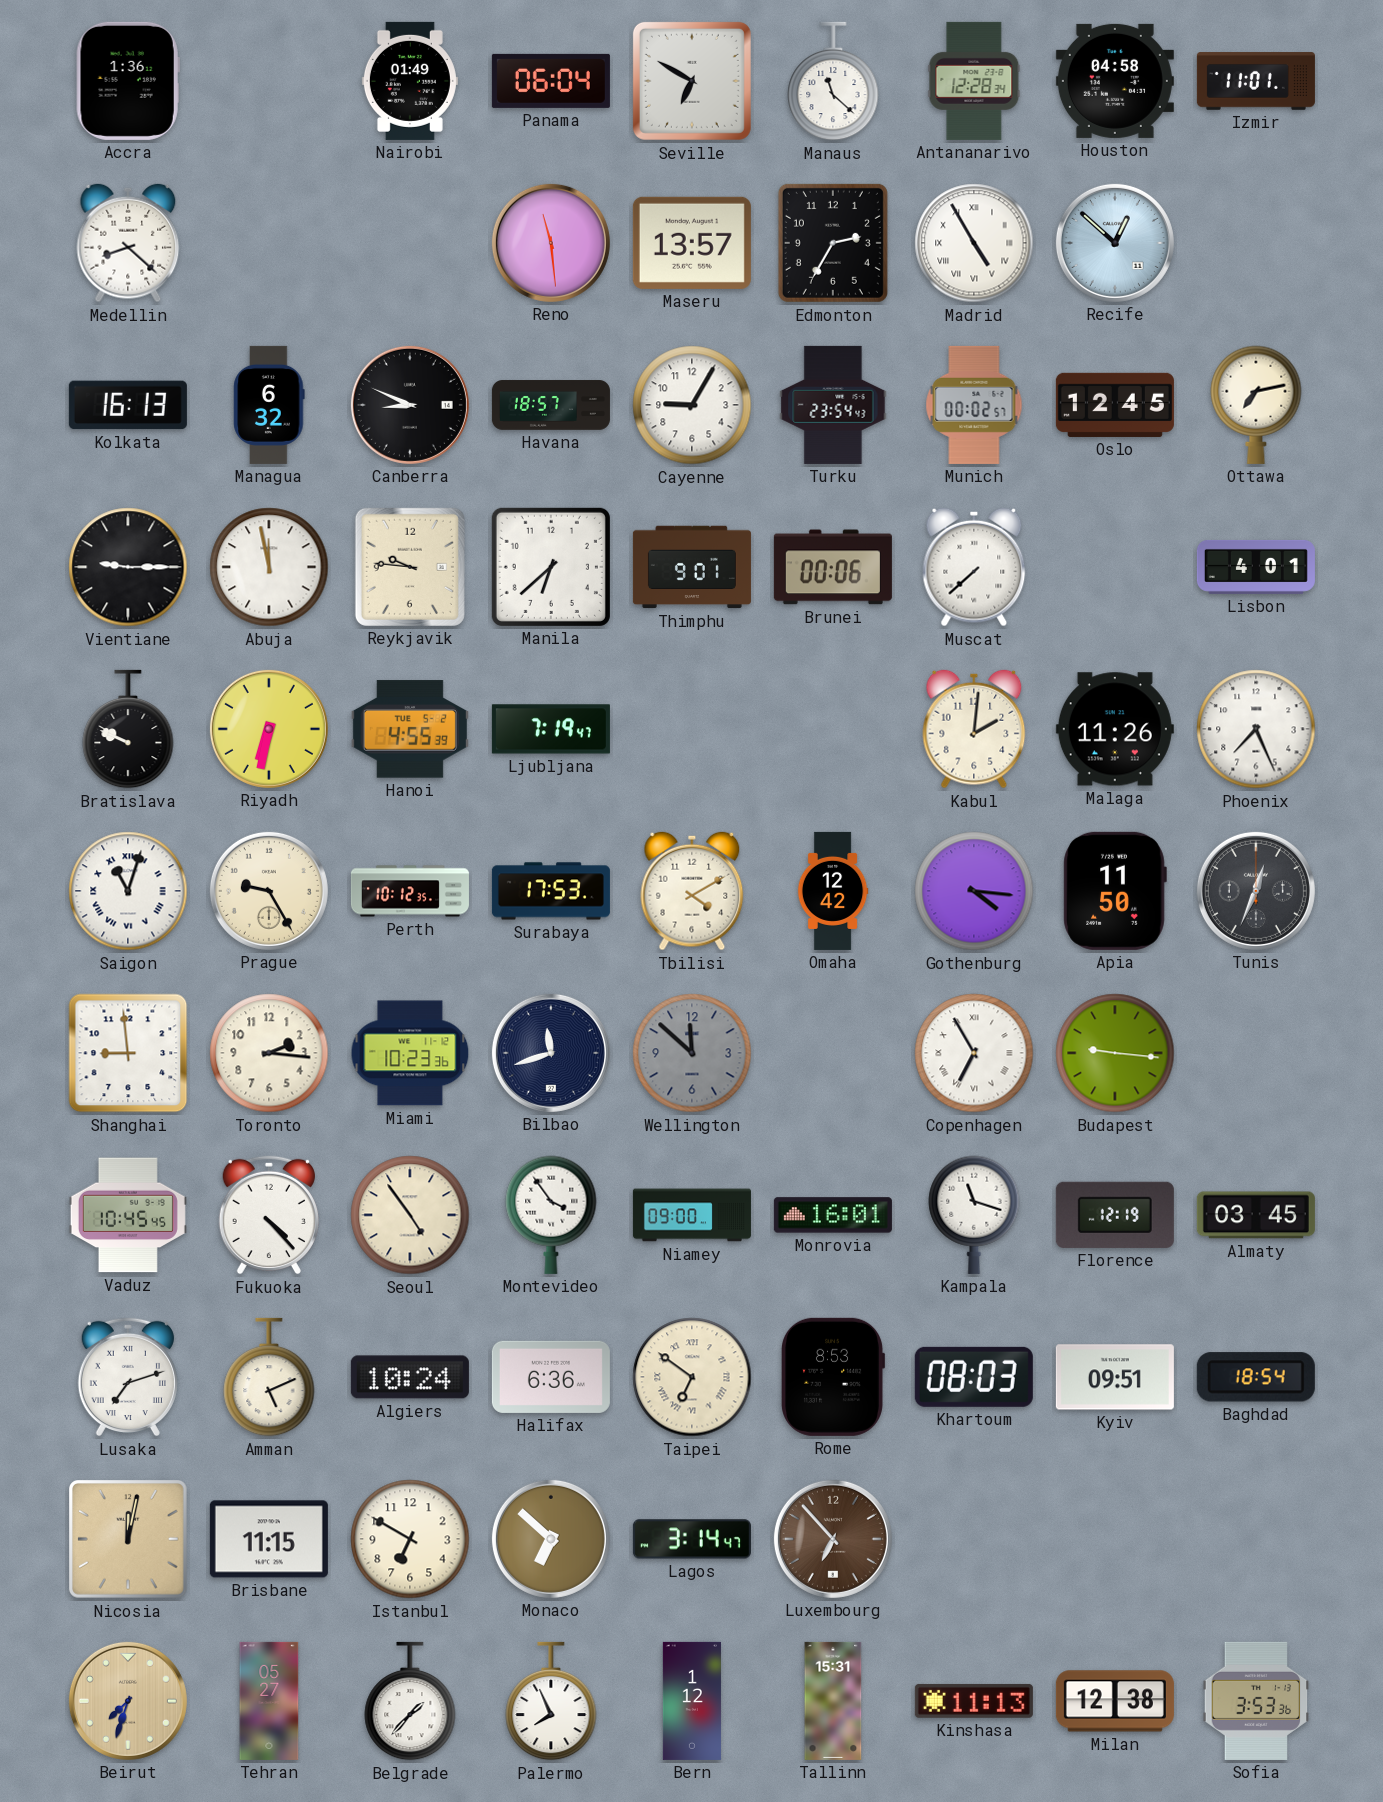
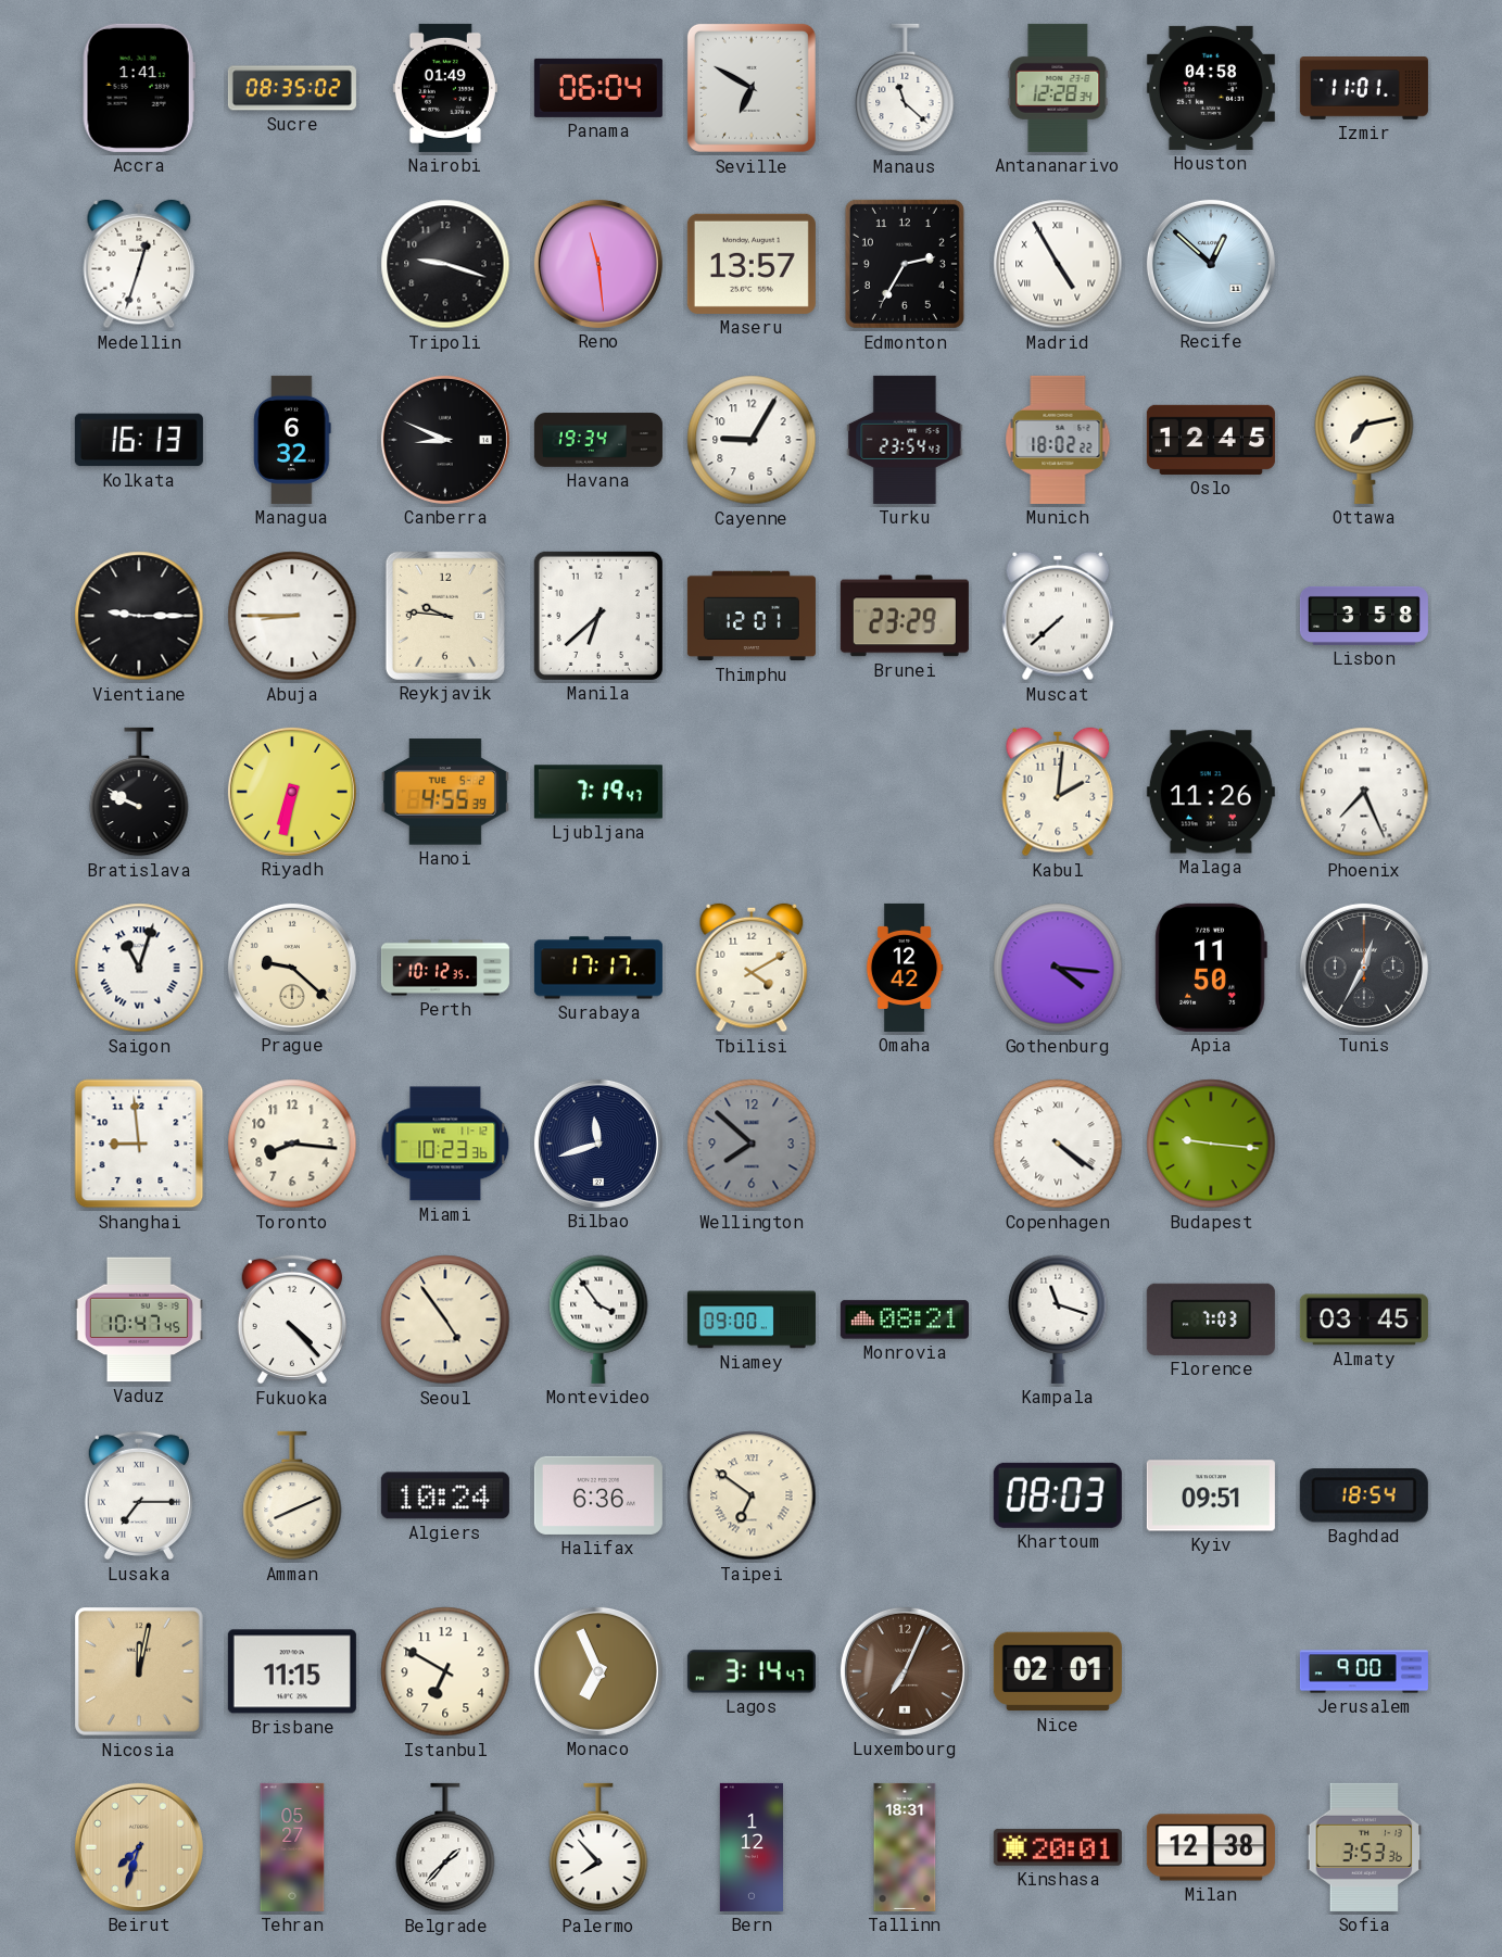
Accra: 1:36 -> 1:41
Sucre: none -> 08:35
Medellin: 8:22 -> 12:33
Tripoli: none -> 9:18
Havana: 18:57 -> 19:34
Munich: 00:02 -> 18:02
Abuja: 11:58 -> 8:45
Thimphu: 9:01 -> 12:01
Brunei: 00:06 -> 23:29
Lisbon: 4:01 -> 3:58
Prague: 9:25 -> 9:22
Surabaya: 17:53 -> 17:17
Tunis: 12:34 -> 12:35
Toronto: 2:16 -> 8:16
Wellington: 11:52 -> 7:52
Copenhagen: 6:55 -> 4:21
Vaduz: 10:45 -> 10:47
Monrovia: 16:01 -> 08:21
Florence: 12:19 -> 7:03
Lusaka: 7:12 -> 7:15
Amman: 5:11 -> 8:11
Rome: 8:53 -> none
Monaco: 6:52 -> 6:56
Luxembourg: 6:53 -> 7:04
Nice: none -> 02:01
Jerusalem: none -> 9:00
Palermo: 7:56 -> 7:53
Tallinn: 15:31 -> 18:31
Kinshasa: 11:13 -> 20:01
